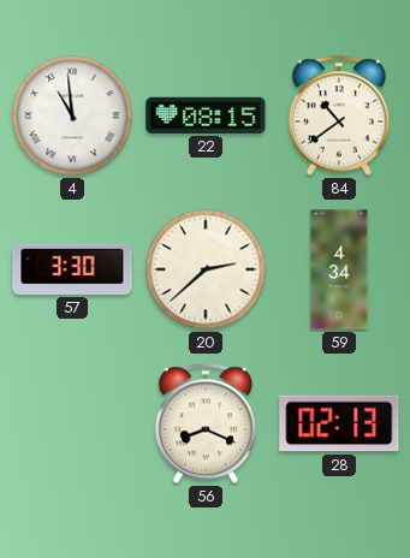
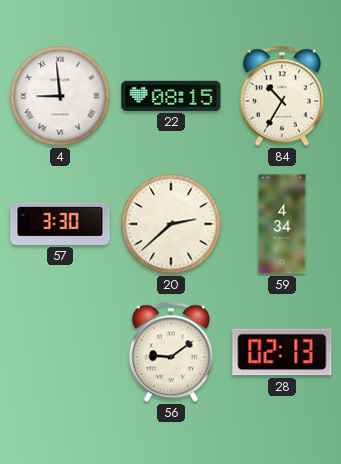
4: 10:59 -> 8:59
84: 10:39 -> 10:35
56: 8:19 -> 9:09
